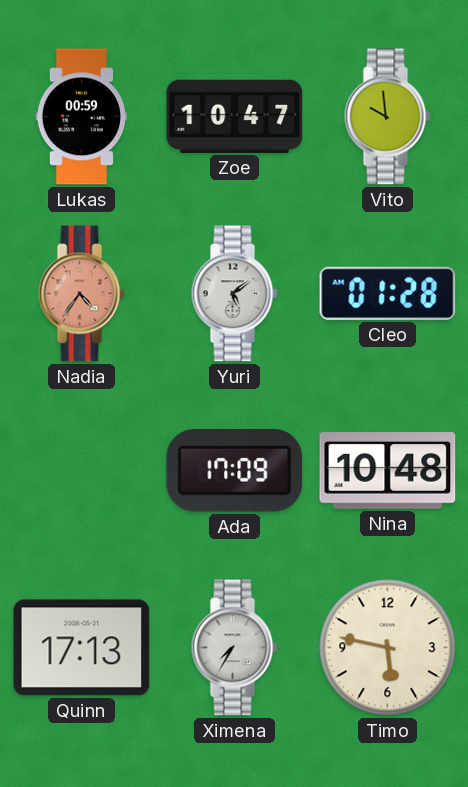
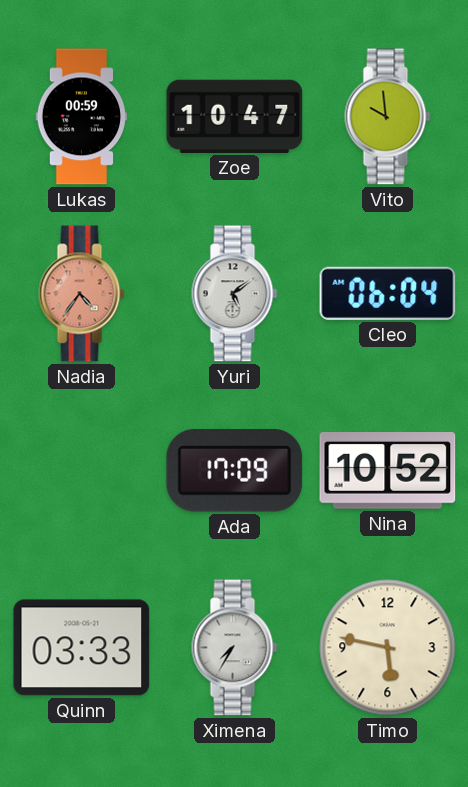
Cleo: 01:28 -> 06:04
Nina: 10:48 -> 10:52
Quinn: 17:13 -> 03:33
